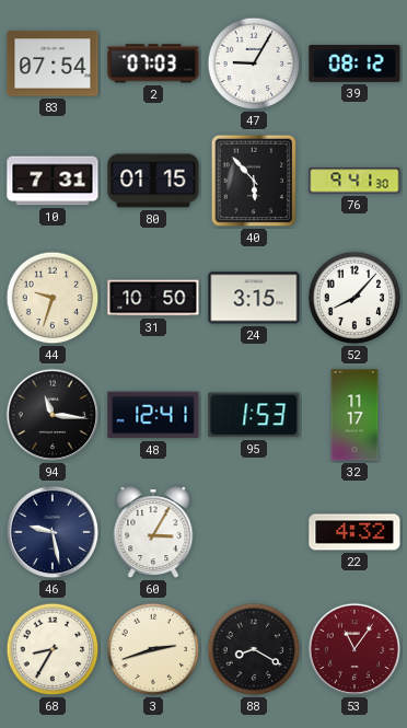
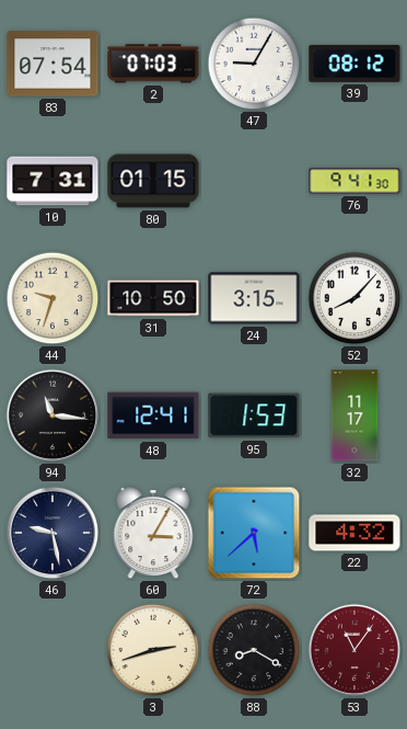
40: 5:53 -> none
72: none -> 5:38
68: 8:35 -> none
